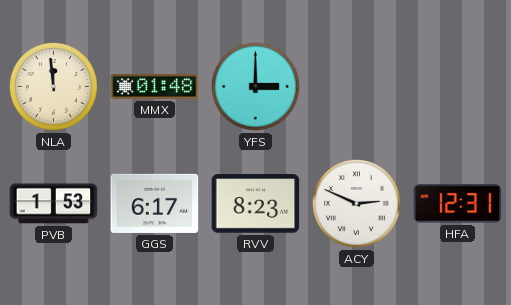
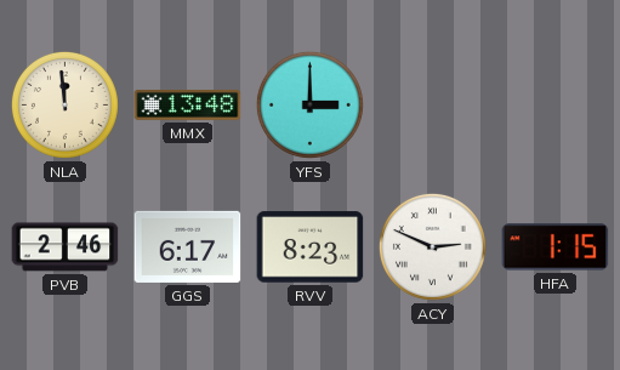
MMX: 01:48 -> 13:48
PVB: 1:53 -> 2:46
HFA: 12:31 -> 1:15
